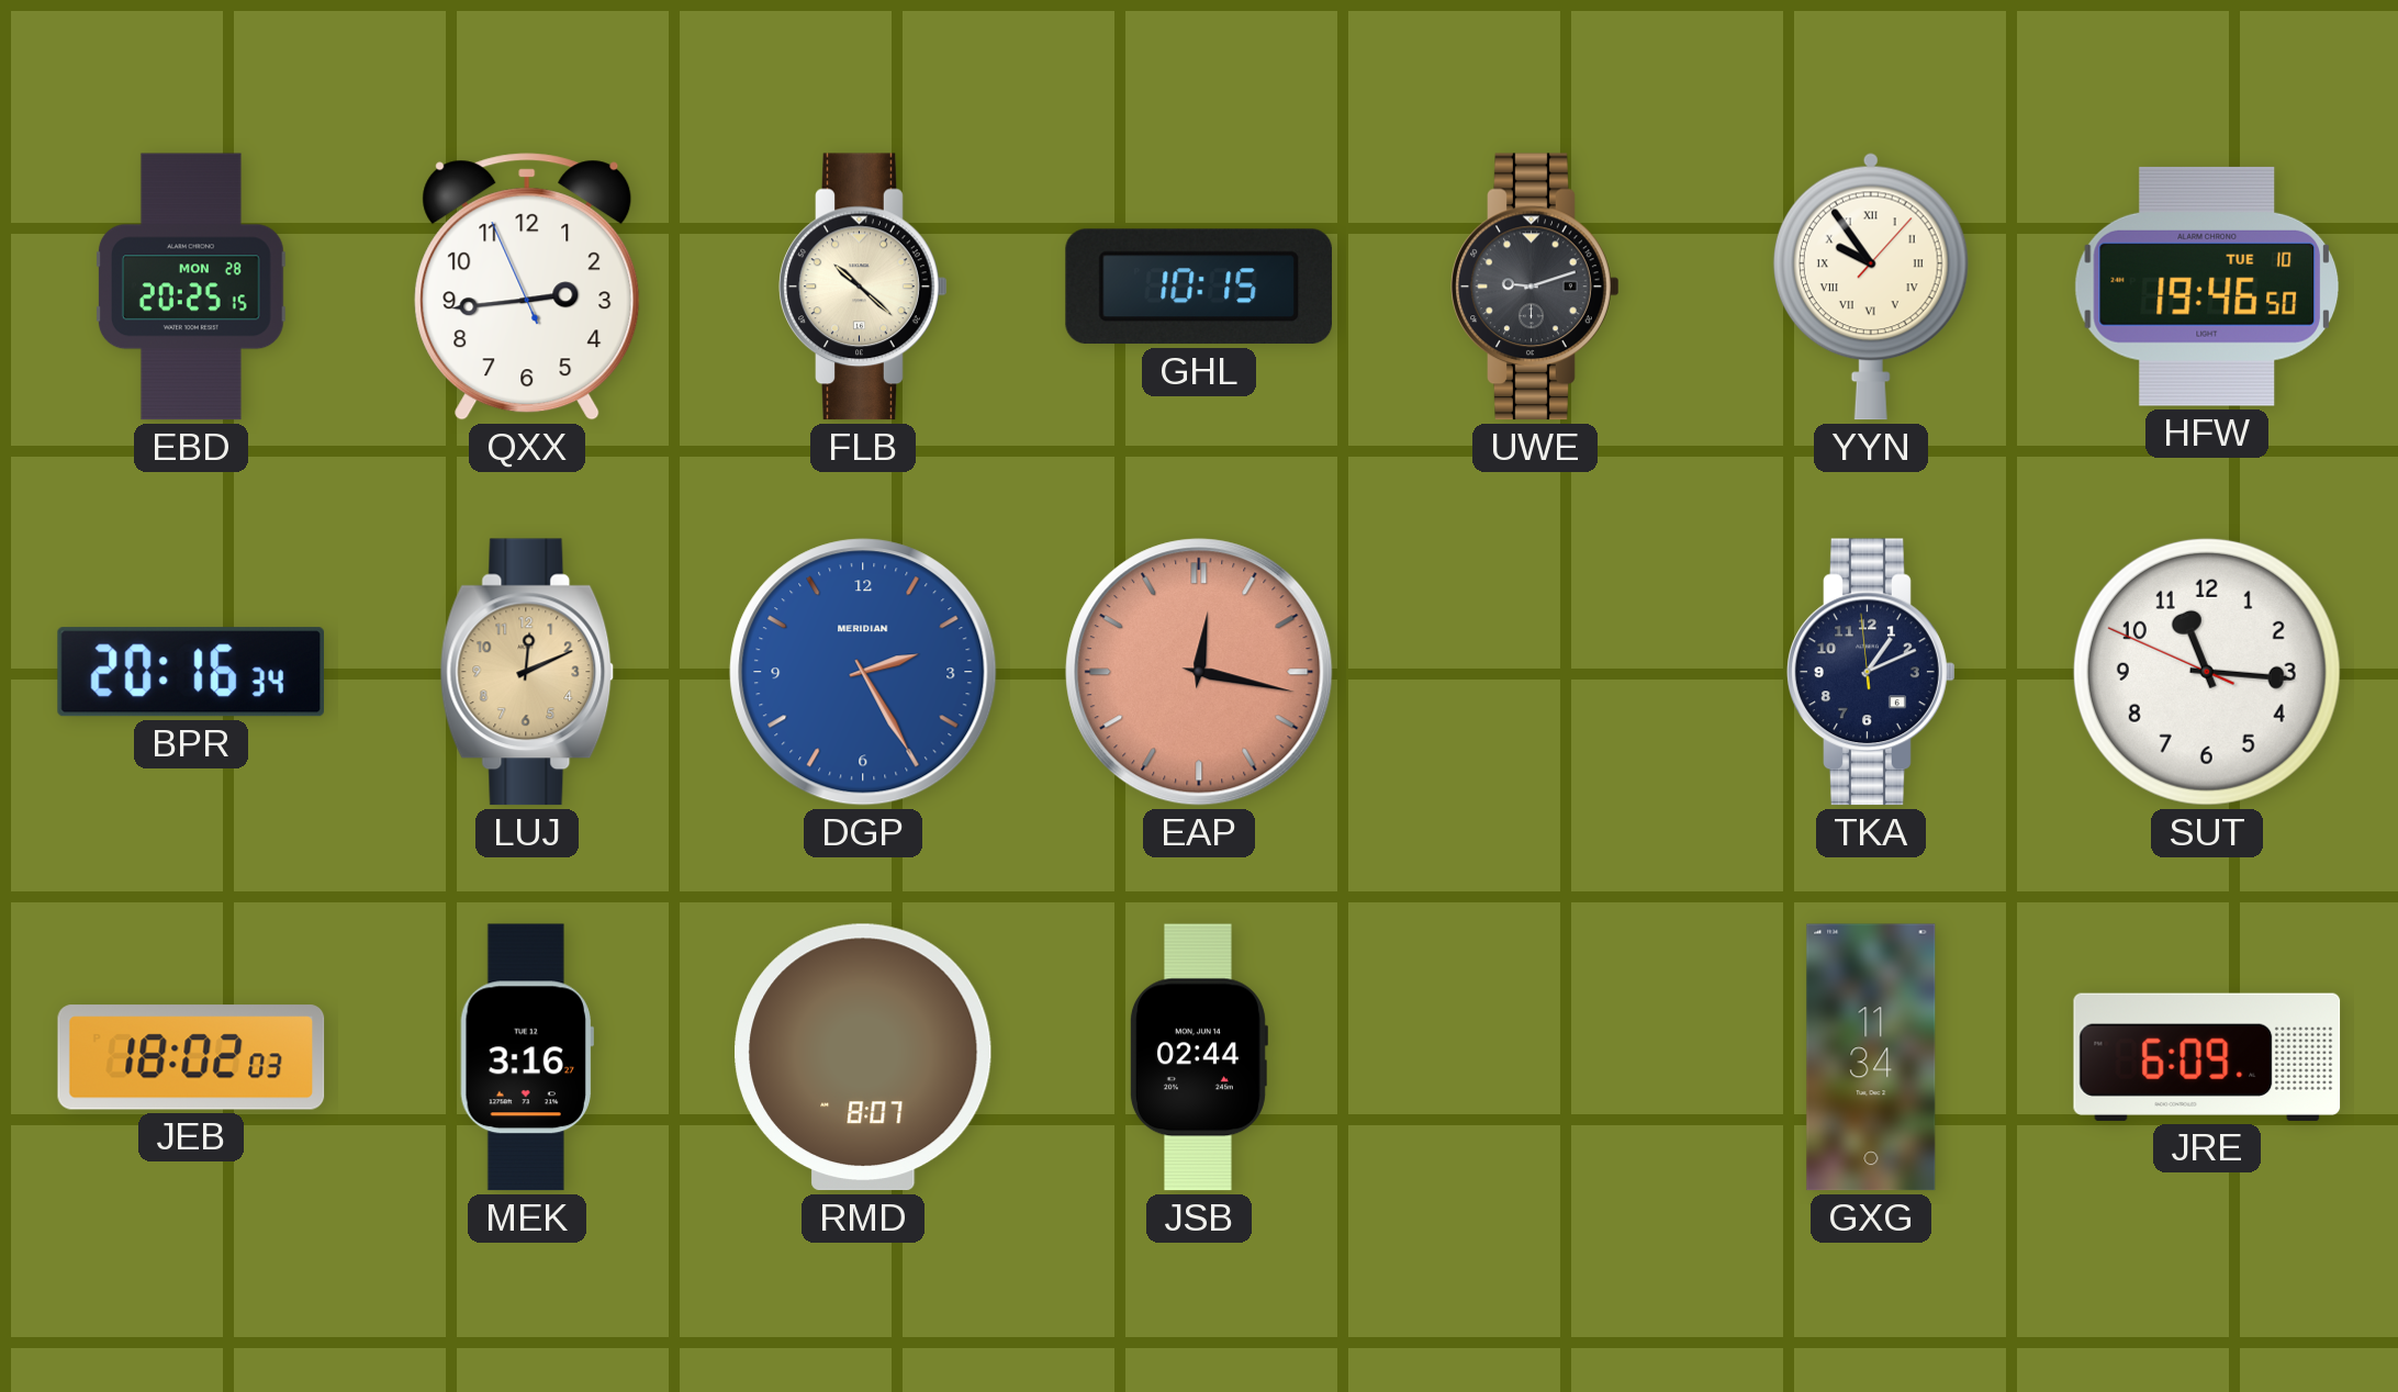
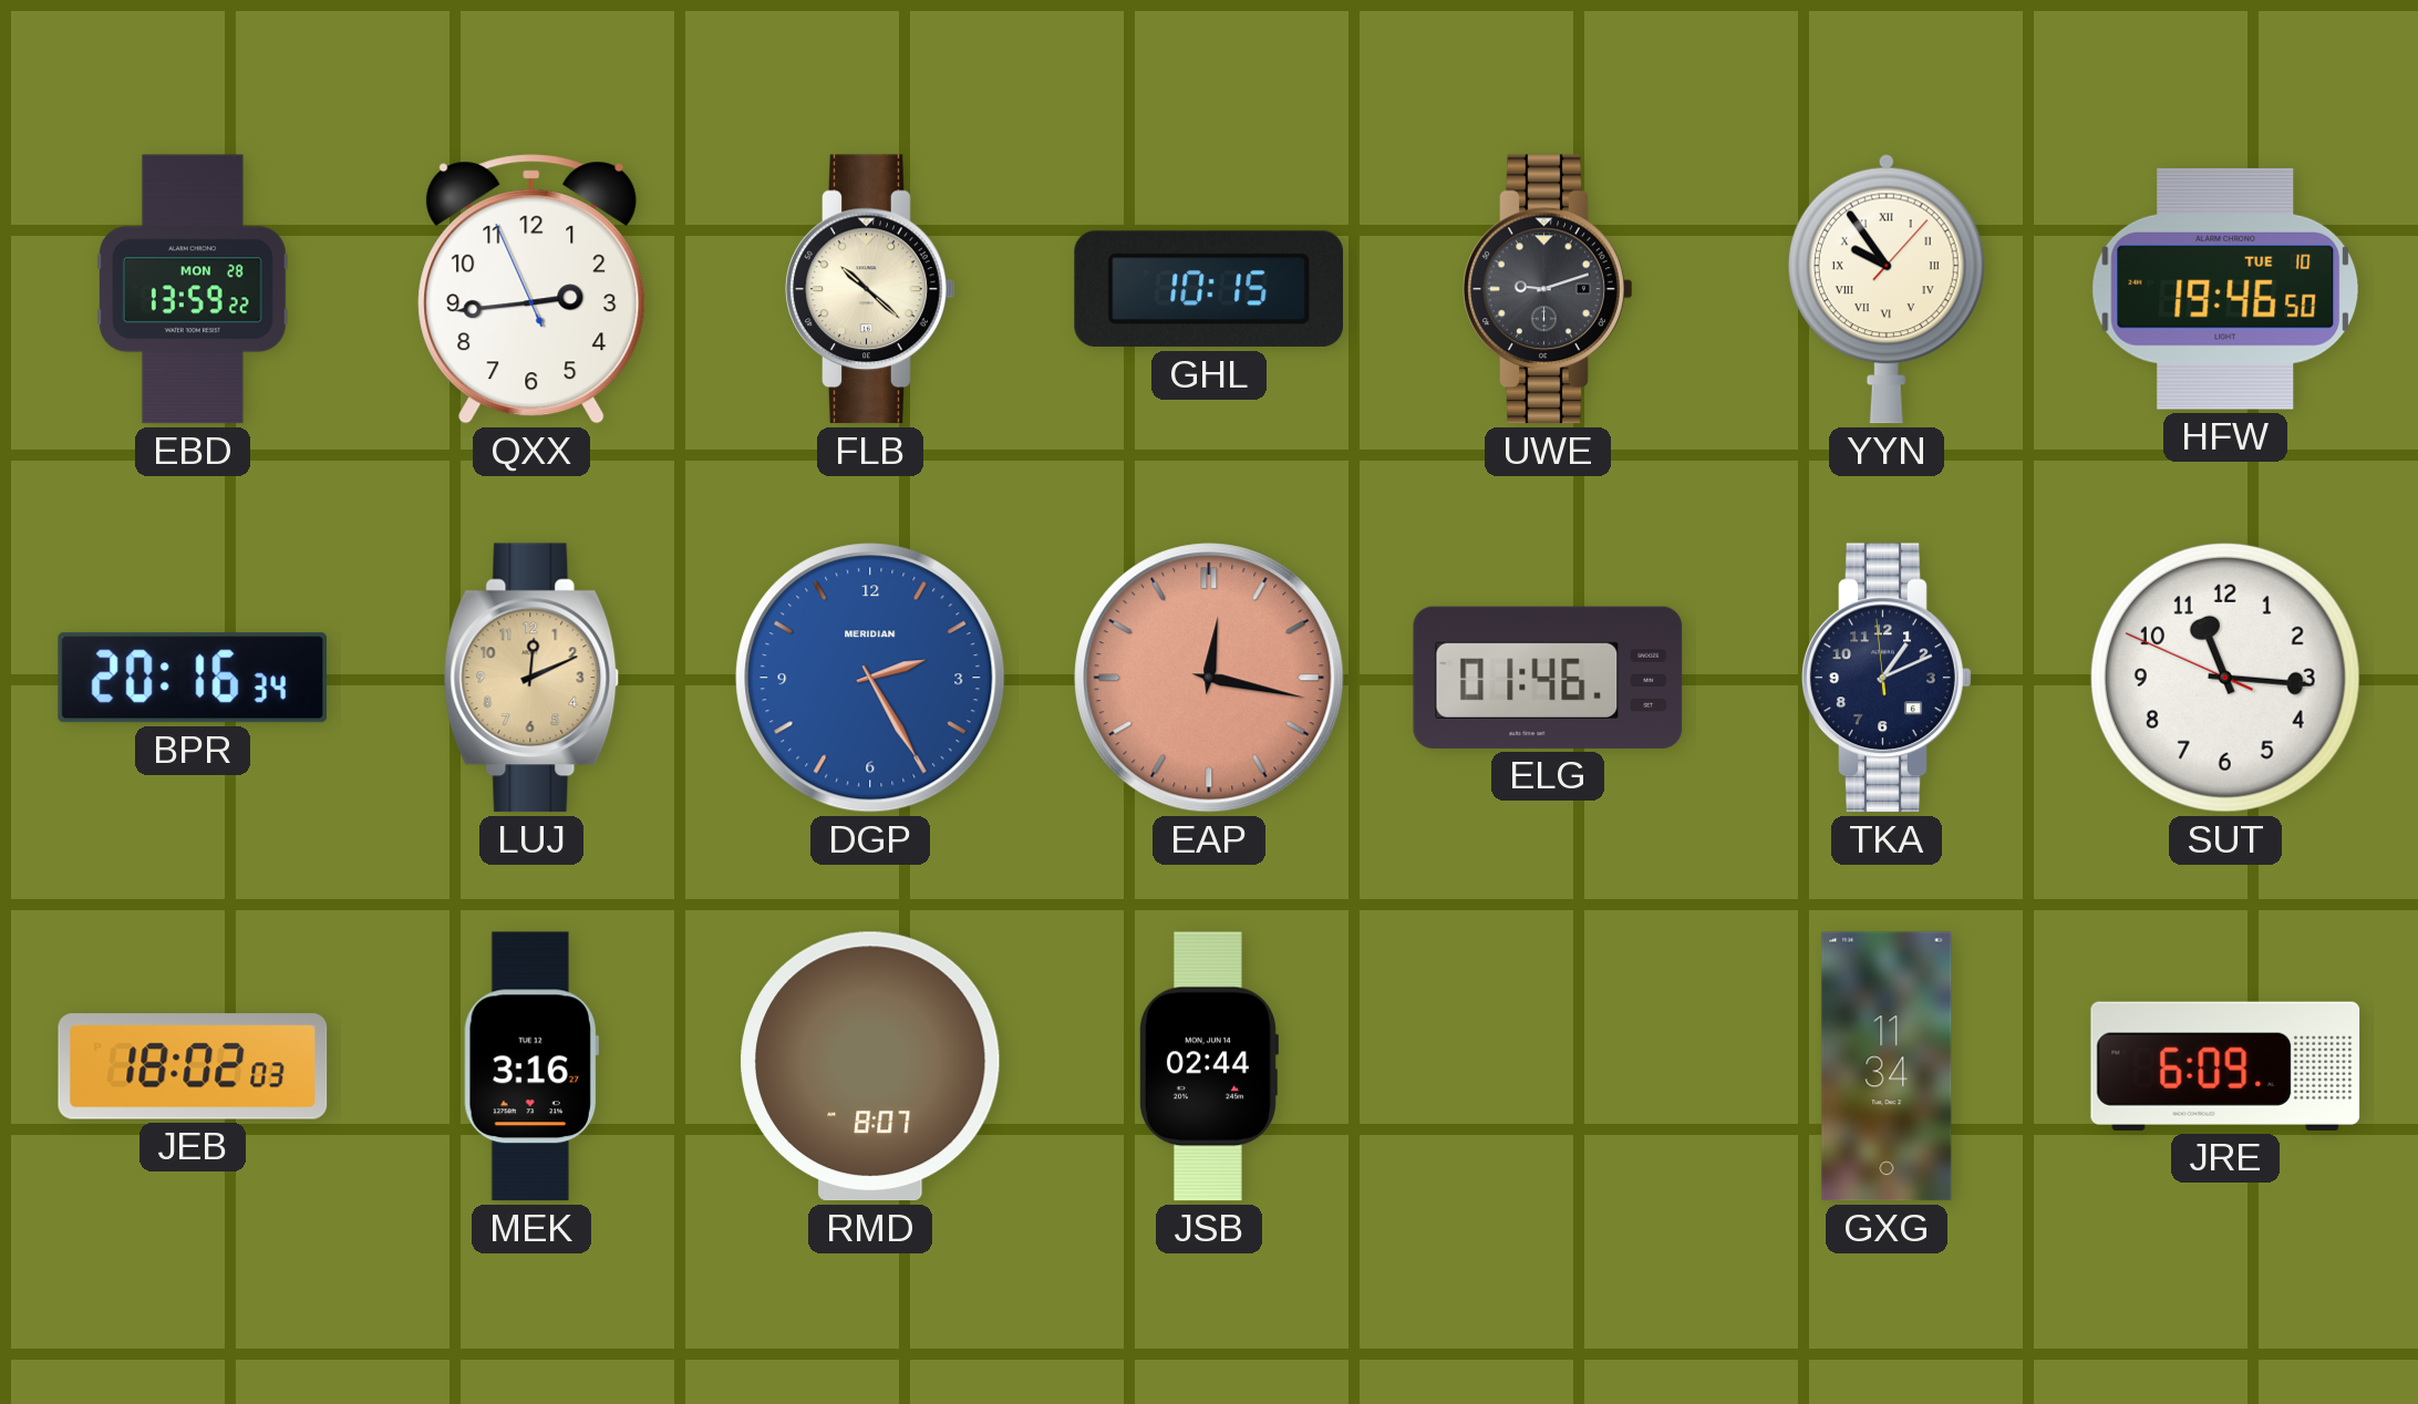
EBD: 20:25 -> 13:59
ELG: none -> 01:46
